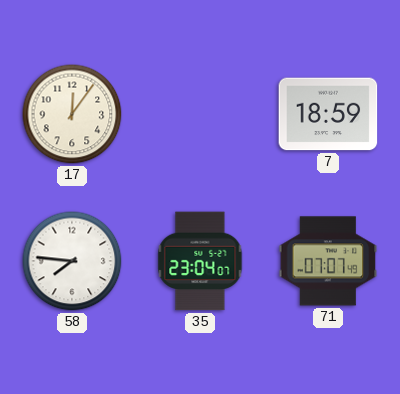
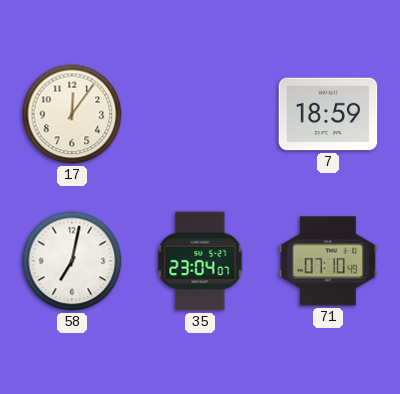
58: 7:46 -> 7:02
71: 07:07 -> 07:10
